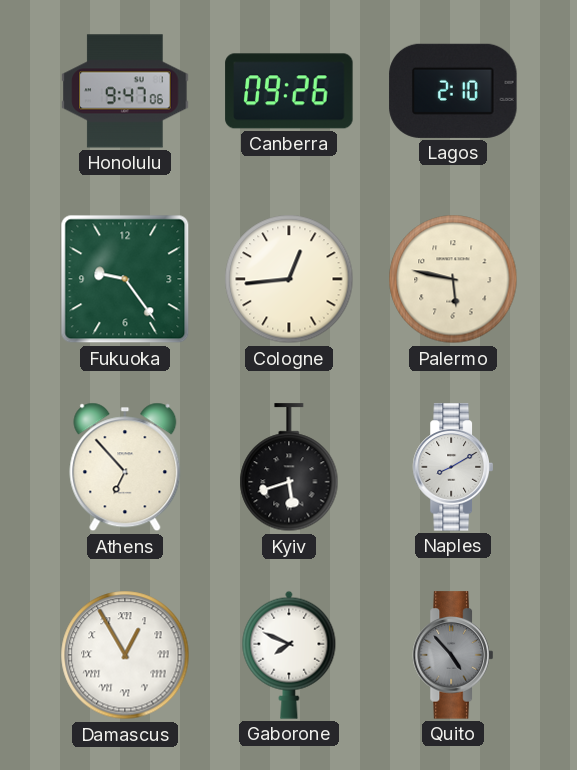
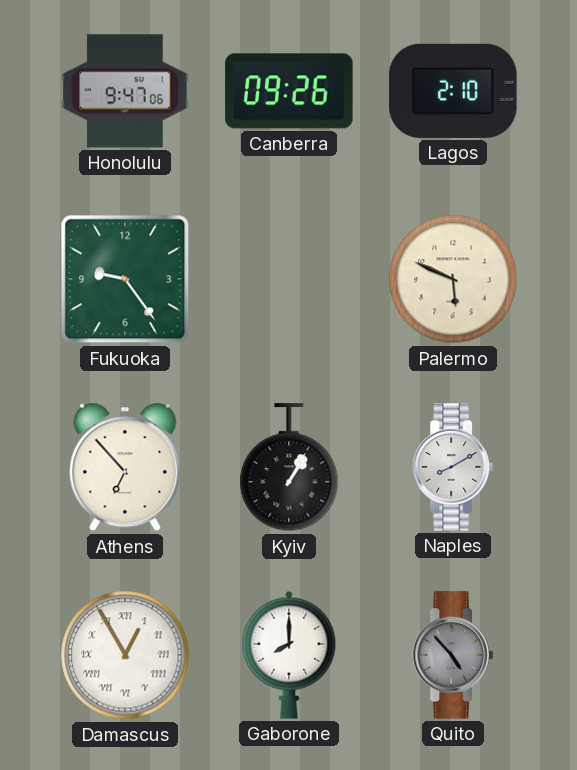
Cologne: 12:44 -> none
Palermo: 5:47 -> 5:49
Kyiv: 5:42 -> 1:05
Gaborone: 7:49 -> 8:00
